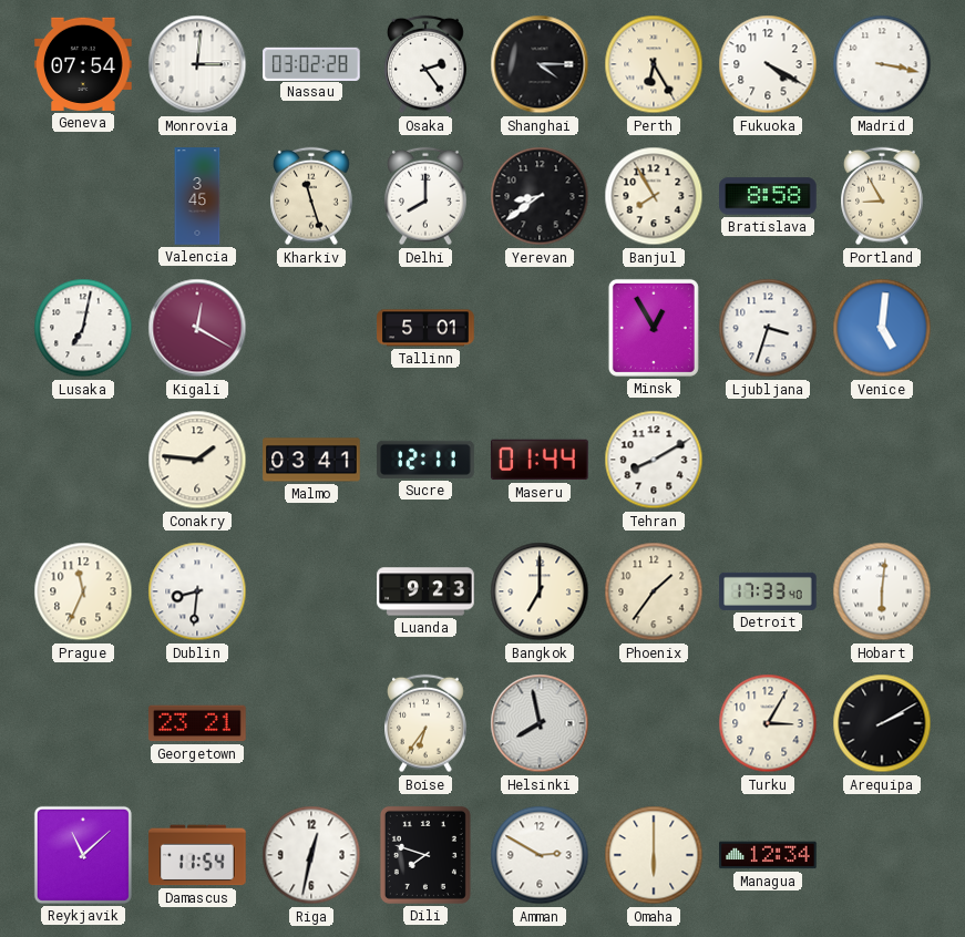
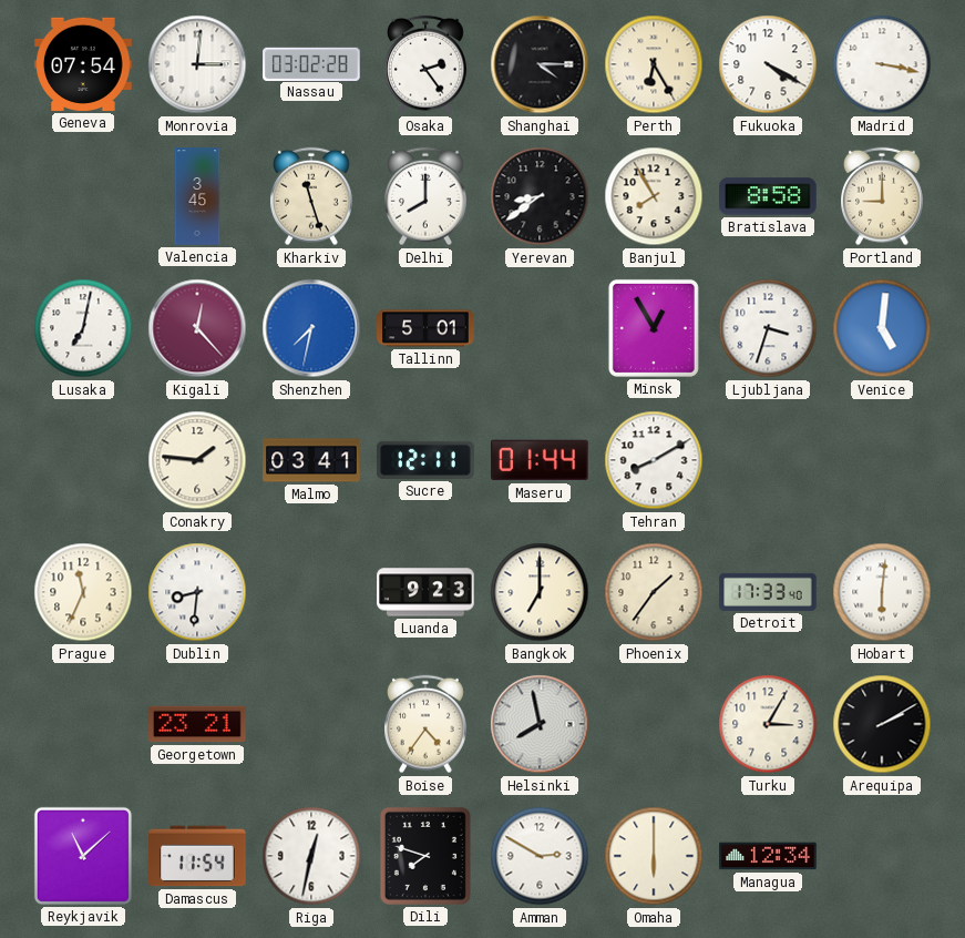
Portland: 8:55 -> 9:00
Kigali: 12:20 -> 12:23
Shenzhen: none -> 7:32
Boise: 6:36 -> 4:36
